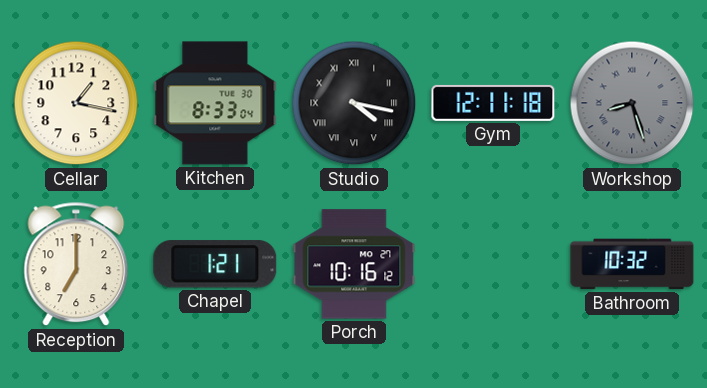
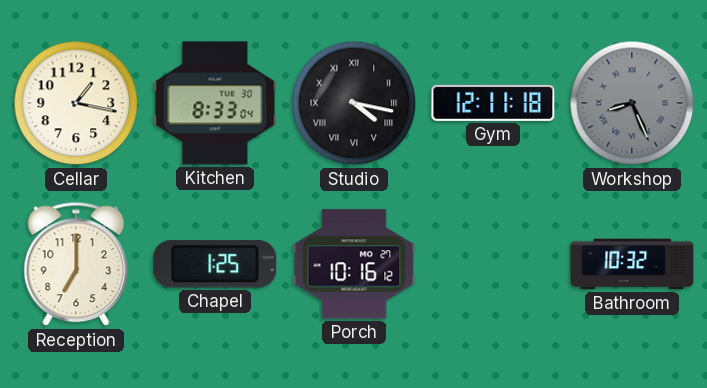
Workshop: 8:27 -> 8:26
Chapel: 1:21 -> 1:25
